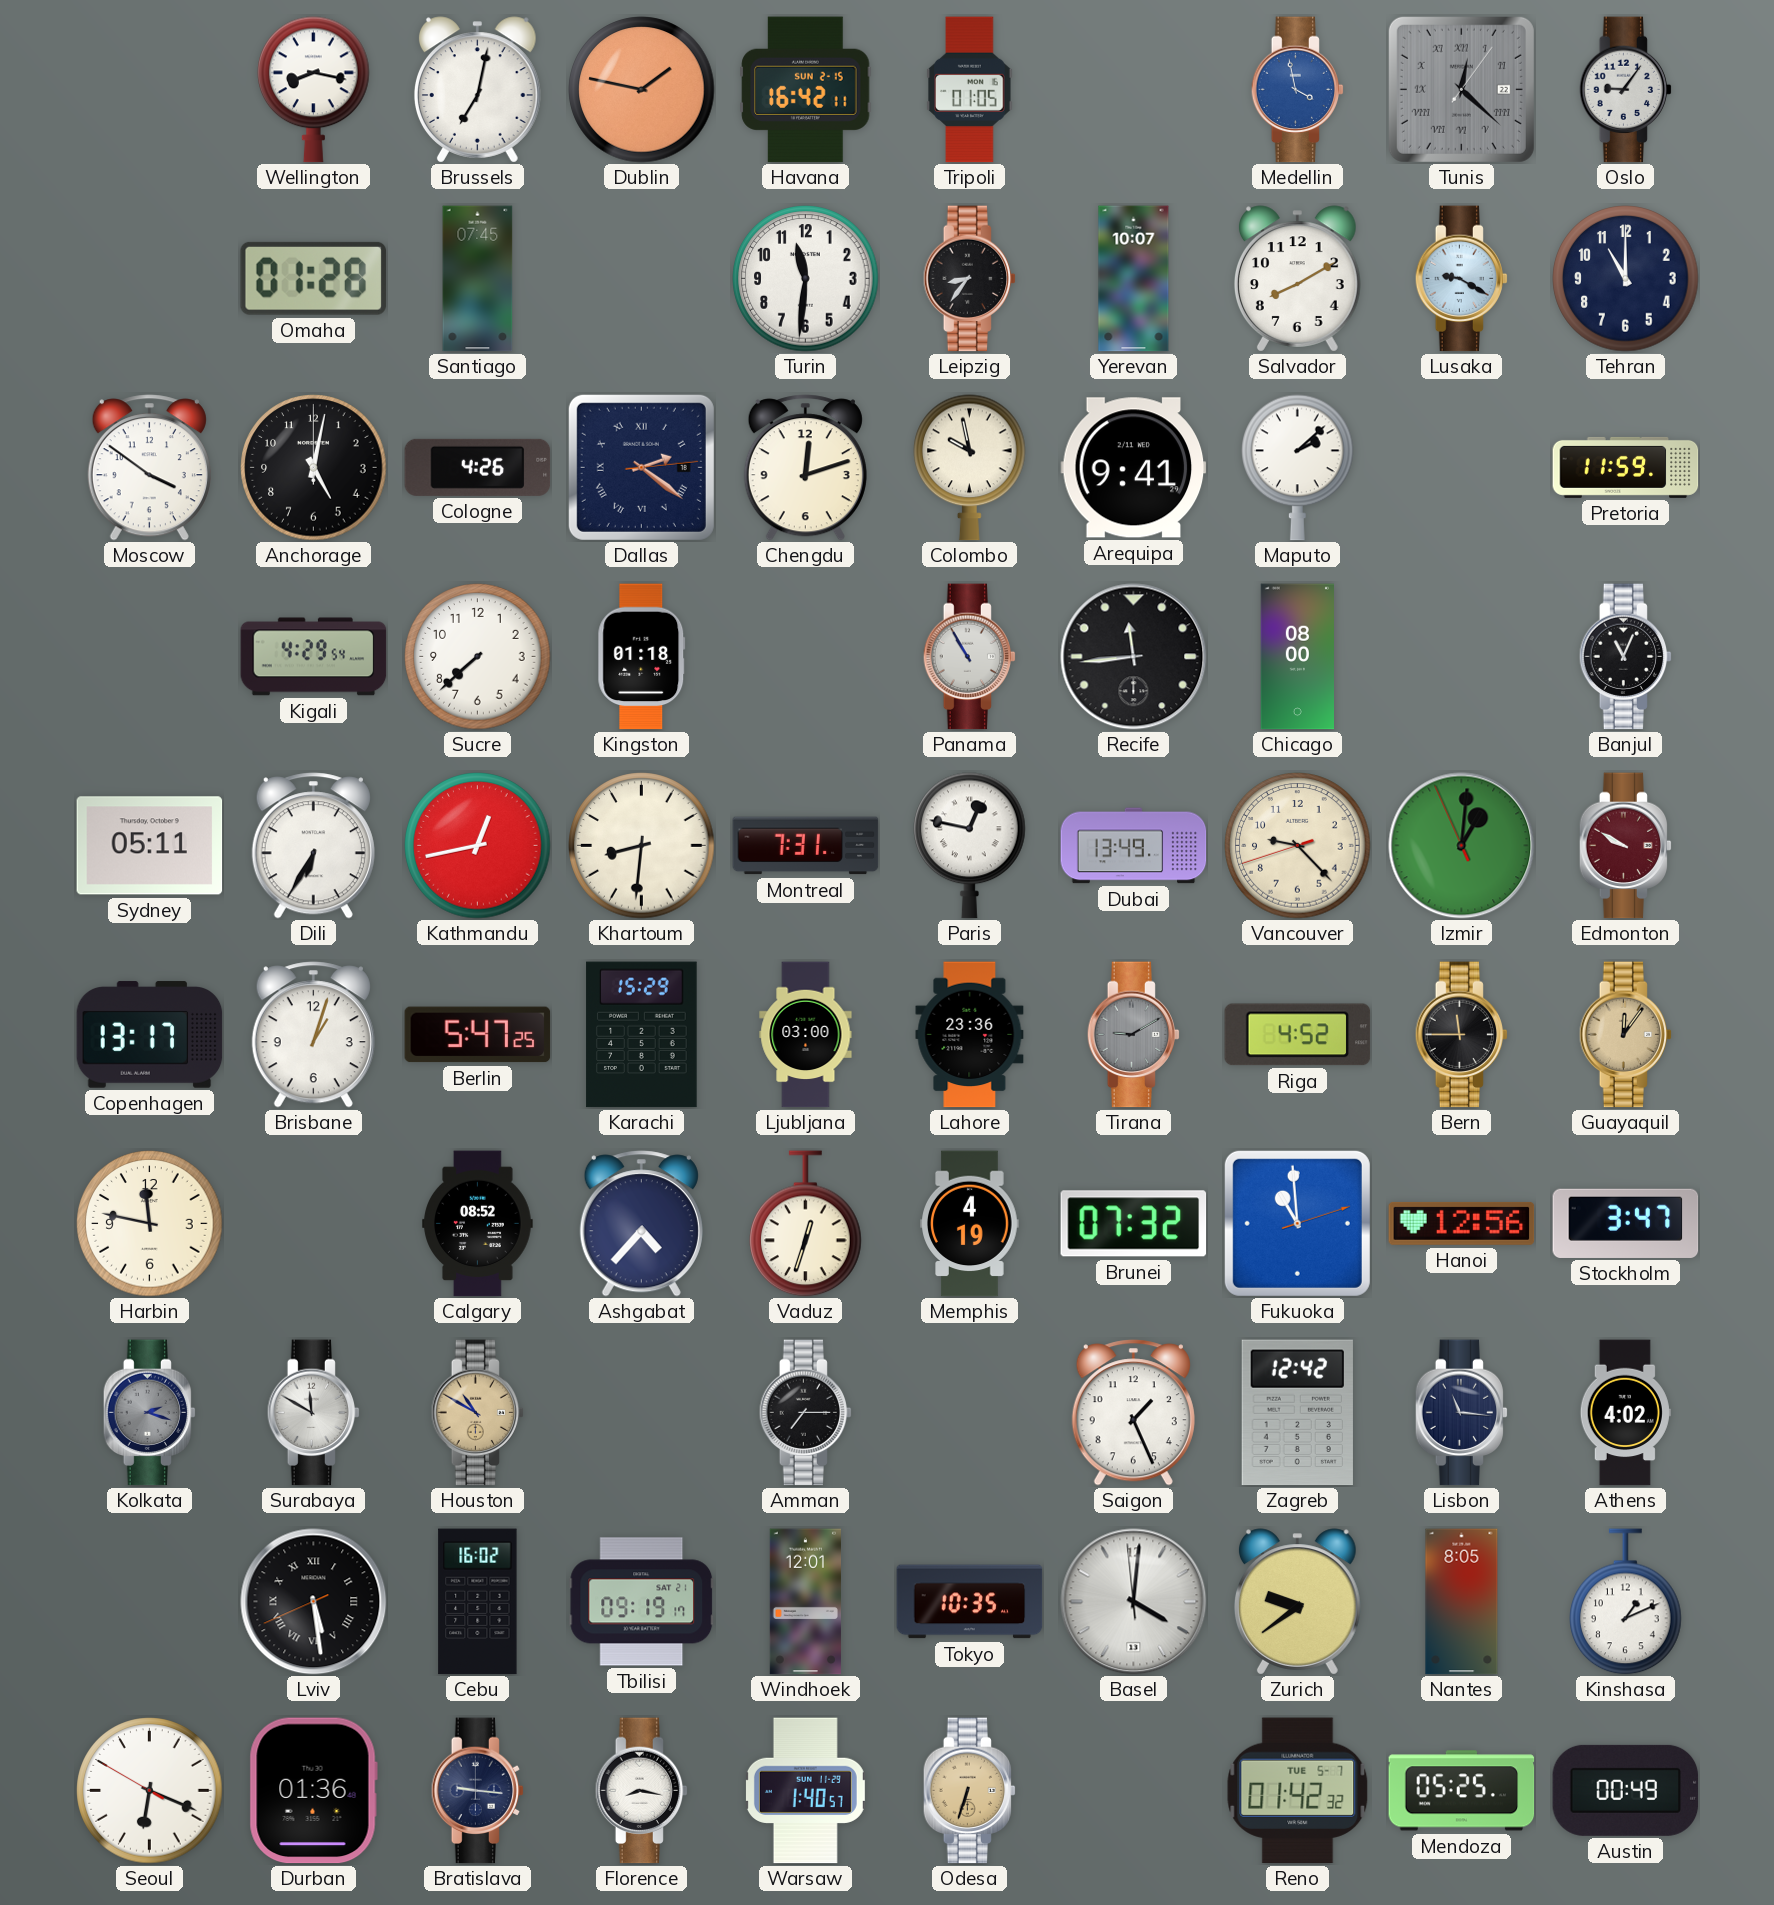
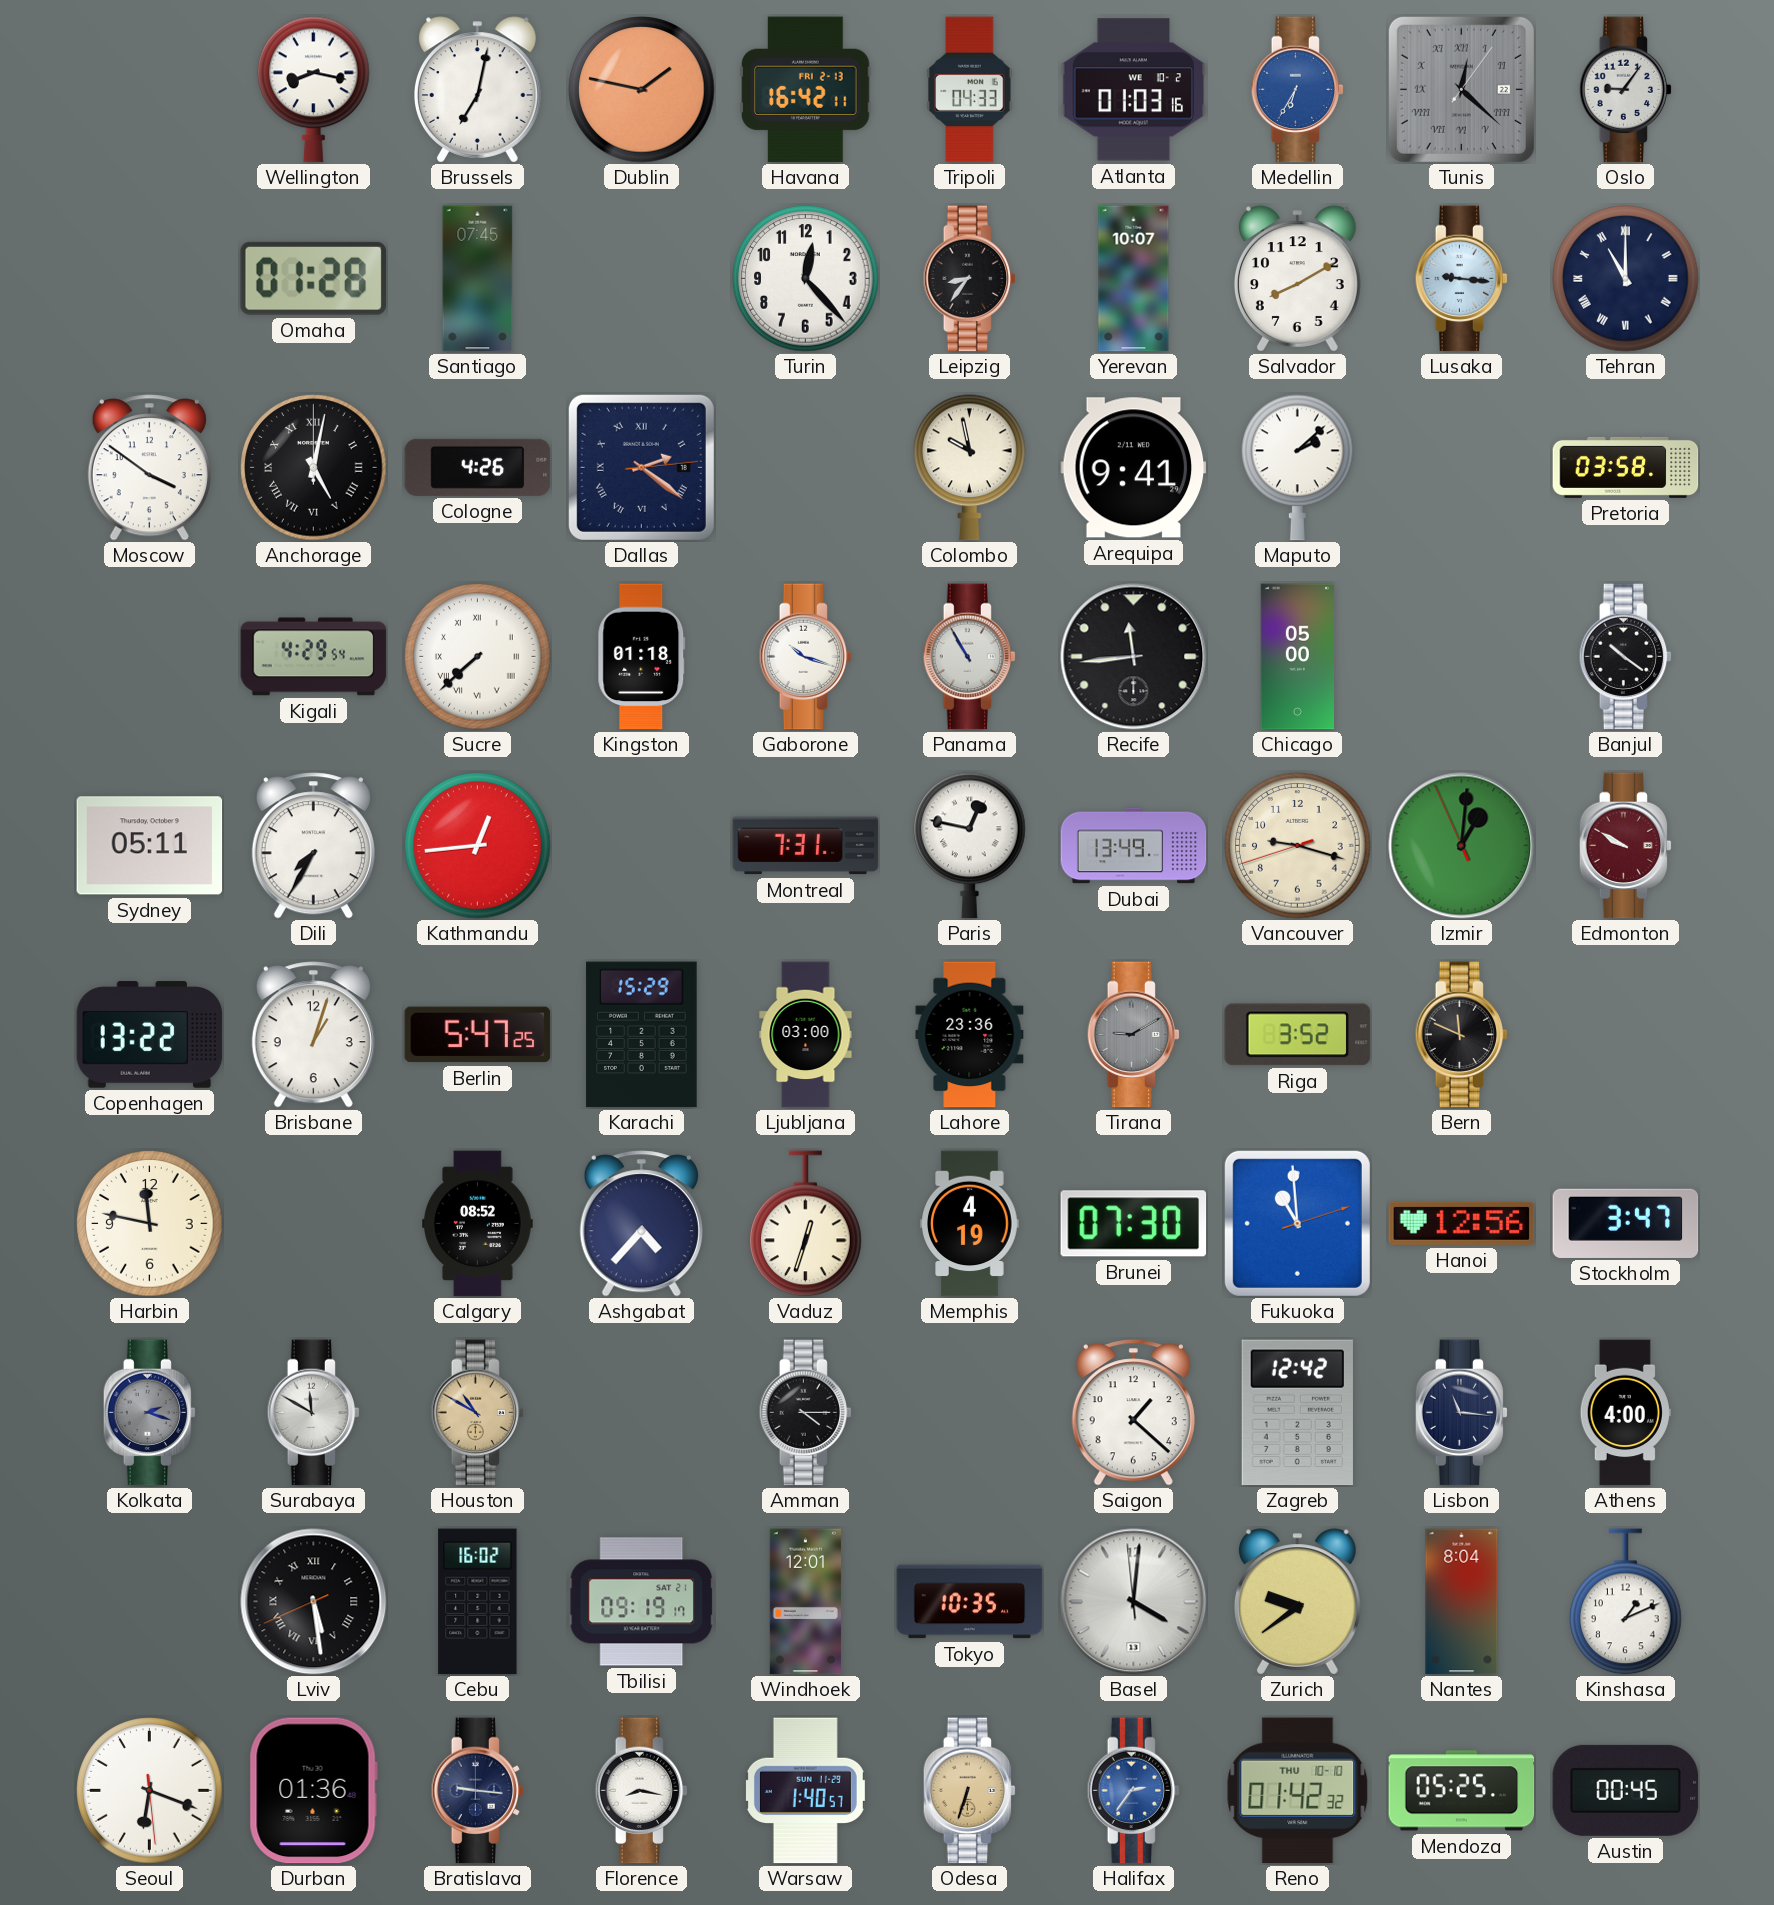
Havana date: SUN 2-15 -> FRI 2-13
Tripoli: 01:05 -> 04:33
Atlanta: none -> 01:03
Medellin: 3:58 -> 6:35
Turin: 11:31 -> 12:23
Lusaka: 9:20 -> 9:16
Tehran numerals: Arabic -> Roman
Anchorage numerals: Arabic -> Roman
Chengdu: 12:12 -> none
Pretoria: 11:59 -> 03:58
Sucre numerals: Arabic -> Roman
Gaborone: none -> 10:18
Chicago: 08:00 -> 05:00
Banjul: 11:04 -> 10:21
Dili: 6:35 -> 7:35
Kathmandu: 12:43 -> 12:44
Khartoum: 8:31 -> none
Vancouver: 9:22 -> 9:17
Copenhagen: 13:17 -> 13:22
Riga: 4:52 -> 3:52
Bern: 11:45 -> 11:49
Guayaquil: 12:06 -> none
Brunei: 07:32 -> 07:30
Amman: 7:15 -> 4:15
Saigon: 1:26 -> 1:22
Athens: 4:02 -> 4:00
Nantes: 8:05 -> 8:04
Seoul: 6:18:50 -> 6:18:29
Halifax: none -> 2:36
Reno date: TUE 5-7 -> THU 10-10
Austin: 00:49 -> 00:45
